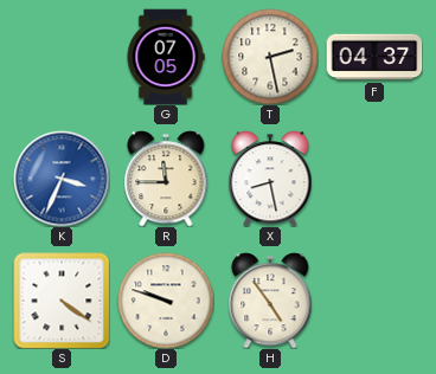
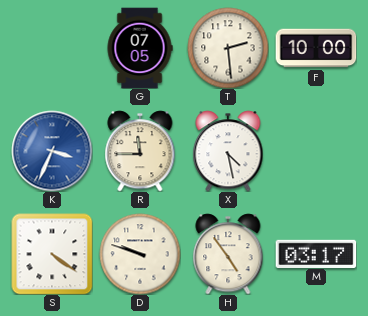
T: 2:28 -> 2:29
F: 04:37 -> 10:00
X: 8:28 -> 4:28
M: none -> 03:17
